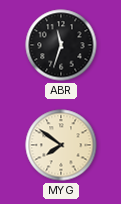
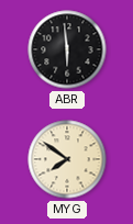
ABR: 11:33 -> 5:59
